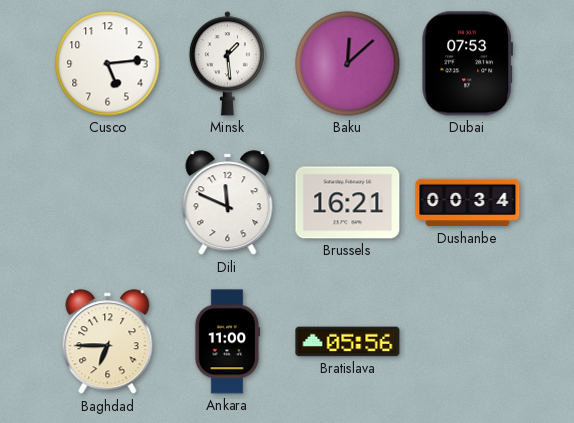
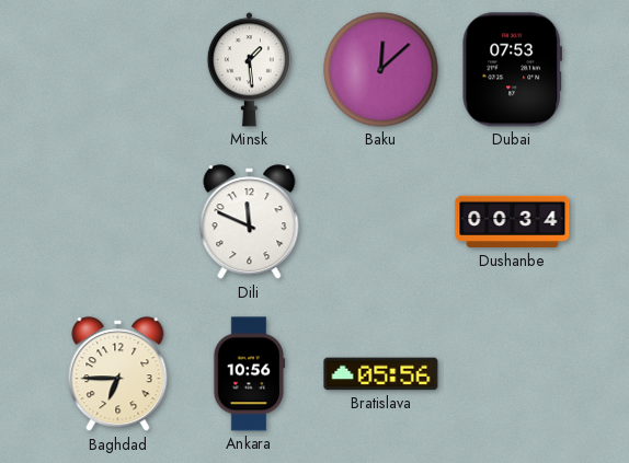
Cusco: 5:14 -> none
Brussels: 16:21 -> none
Ankara: 11:00 -> 10:56
